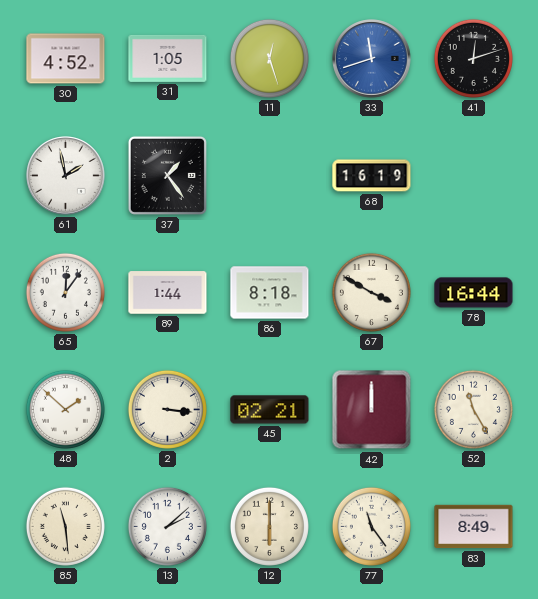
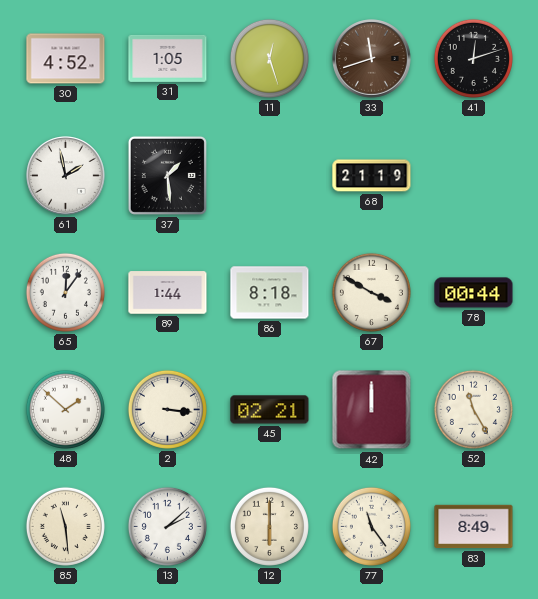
33 dial: blue -> brown
37: 1:24 -> 1:29
68: 16:19 -> 21:19
78: 16:44 -> 00:44
